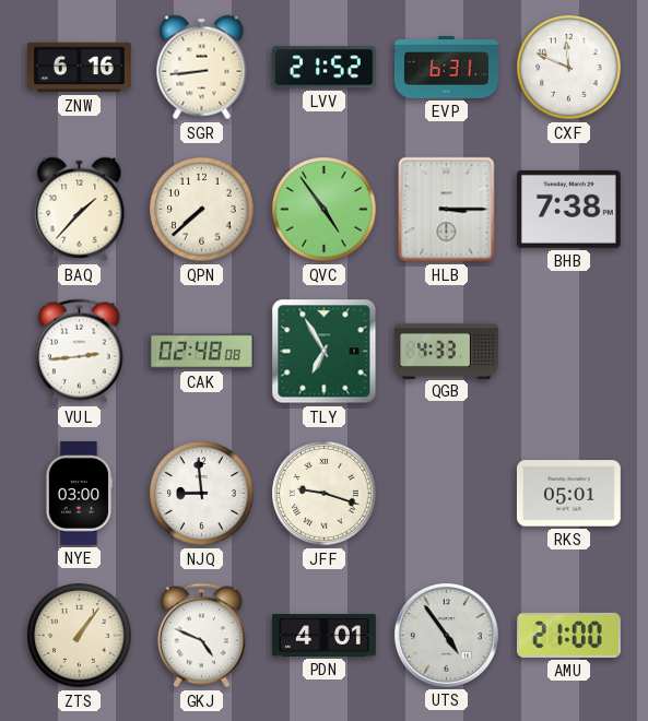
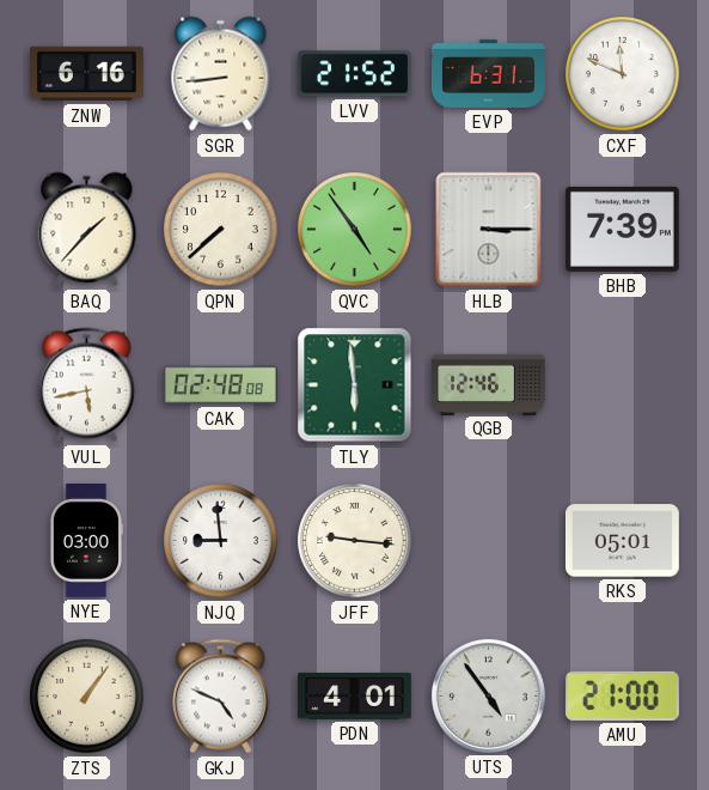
BHB: 7:38 -> 7:39
VUL: 2:44 -> 5:43
TLY: 6:55 -> 5:59
QGB: 4:33 -> 12:46
JFF: 9:18 -> 9:16
